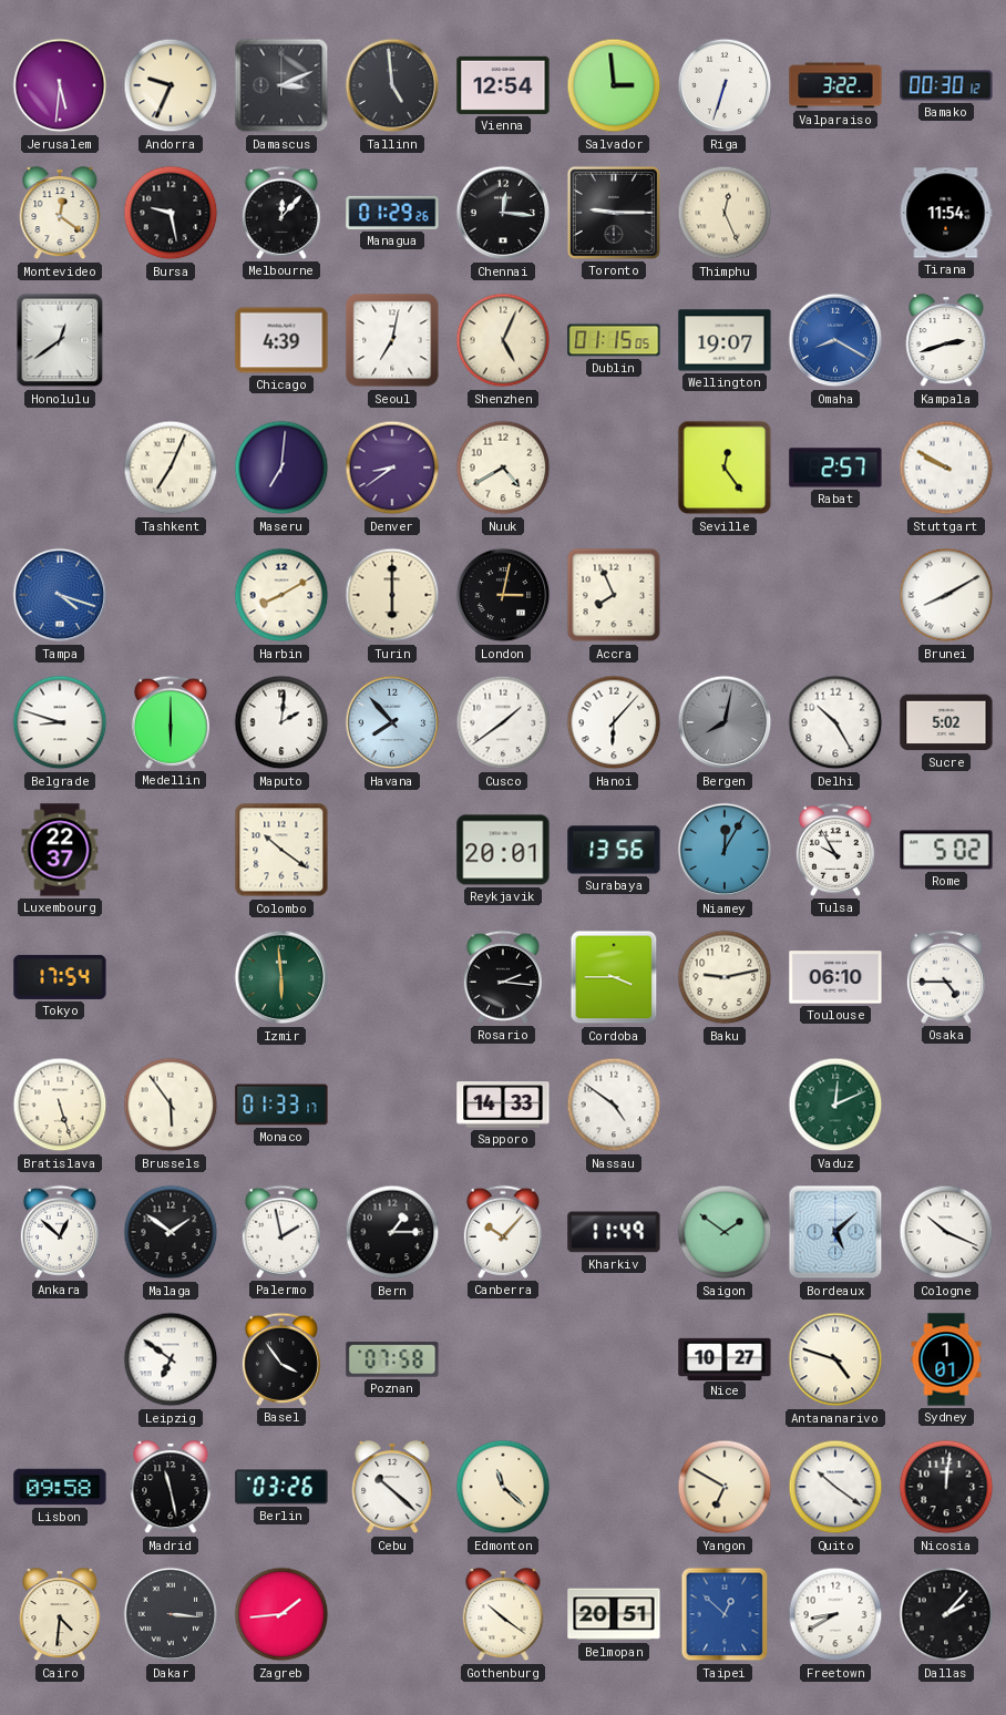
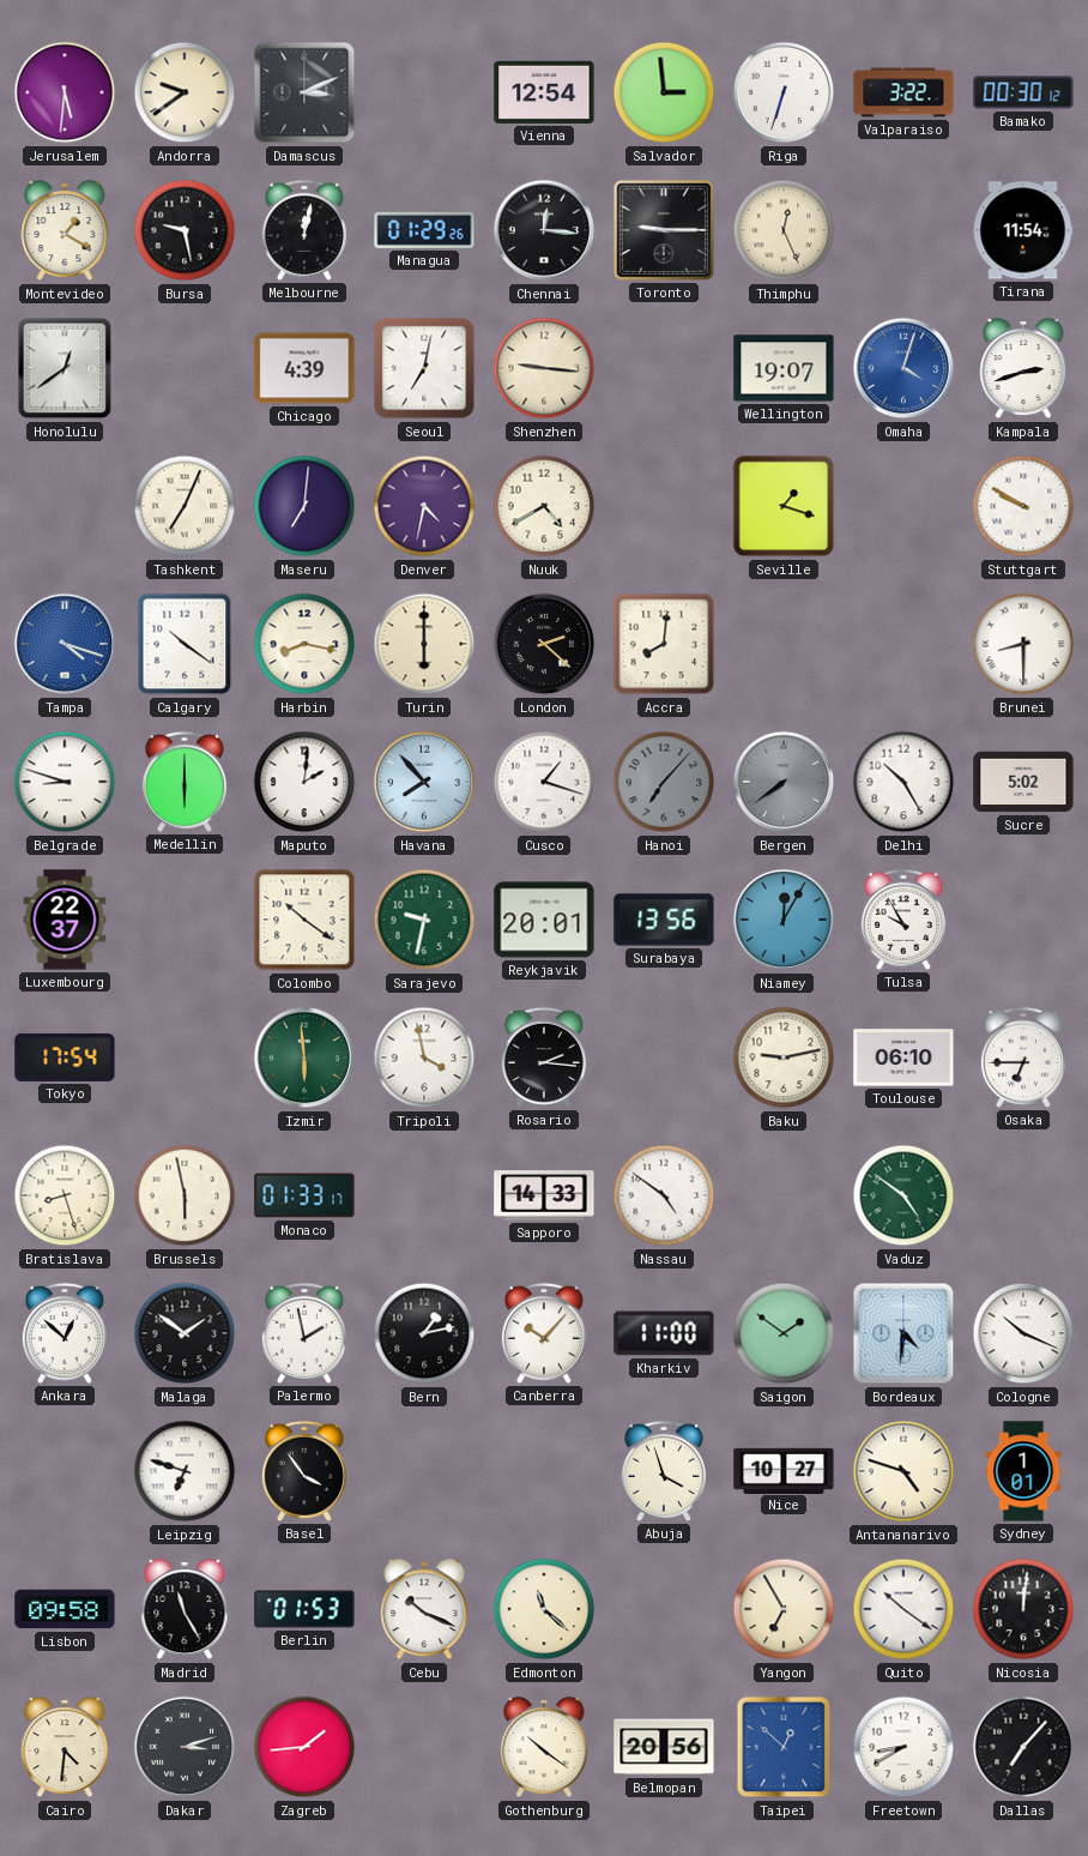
Andorra: 9:34 -> 9:39
Tallinn: 4:59 -> none
Montevideo: 12:21 -> 1:20
Melbourne: 12:07 -> 12:02
Shenzhen: 5:04 -> 9:16
Dublin: 01:15 -> none
Omaha: 8:20 -> 4:03
Denver: 8:39 -> 4:32
Seville: 12:24 -> 1:18
Rabat: 2:57 -> none
Calgary: none -> 10:21
Harbin: 8:10 -> 8:17
London: 3:02 -> 2:22
Accra: 7:56 -> 8:01
Brunei: 8:10 -> 8:30
Cusco: 1:39 -> 1:18
Hanoi: 6:07 -> 7:07
Hanoi dial: white -> grey
Bergen: 8:02 -> 7:39
Sarajevo: none -> 9:32
Rome: 5:02 -> none
Tripoli: none -> 3:58
Cordoba: 3:45 -> none
Osaka: 4:45 -> 6:45
Bratislava: 5:27 -> 8:27
Brussels: 5:54 -> 5:58
Vaduz: 12:11 -> 4:51
Bern: 1:15 -> 1:13
Kharkiv: 11:49 -> 11:00
Bordeaux: 5:08 -> 4:31
Leipzig: 6:51 -> 6:48
Poznan: 07:58 -> none
Abuja: none -> 3:57
Madrid: 11:28 -> 11:25
Berlin: 03:26 -> 01:53
Cebu: 10:22 -> 10:19
Yangon: 6:50 -> 6:55
Dakar: 3:16 -> 3:12
Belmopan: 20:51 -> 20:56
Dallas: 2:07 -> 7:07
